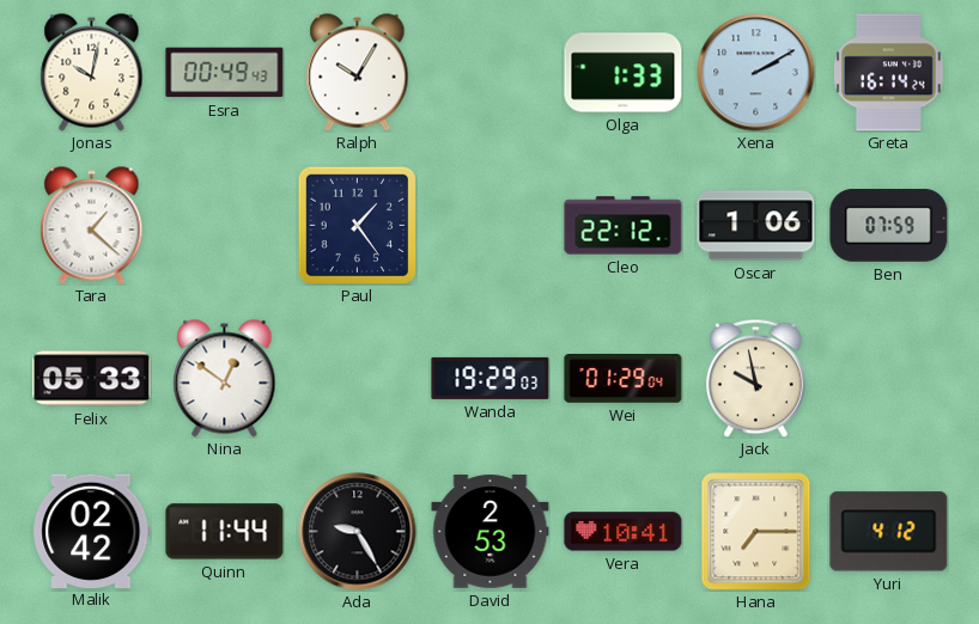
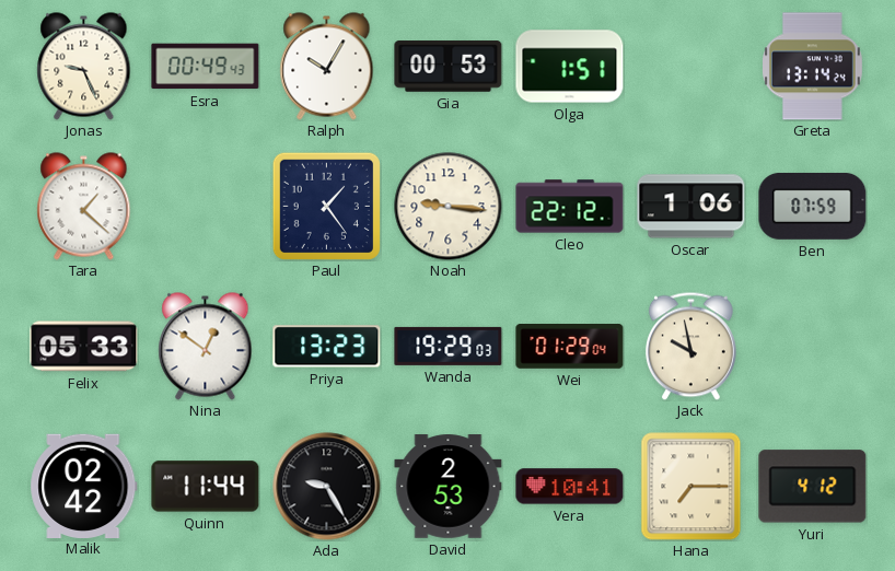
Jonas: 10:02 -> 9:26
Gia: none -> 00:53
Olga: 1:33 -> 1:51
Xena: 2:10 -> none
Greta: 16:14 -> 13:14
Noah: none -> 9:16
Priya: none -> 13:23
